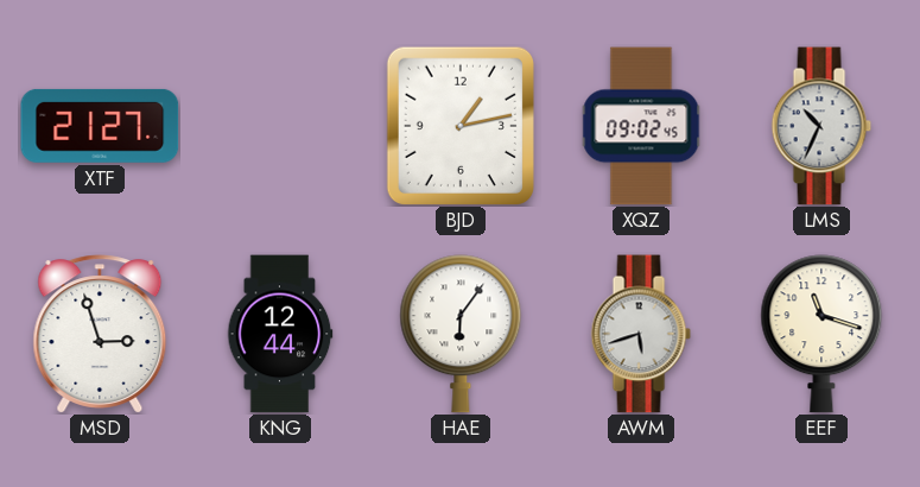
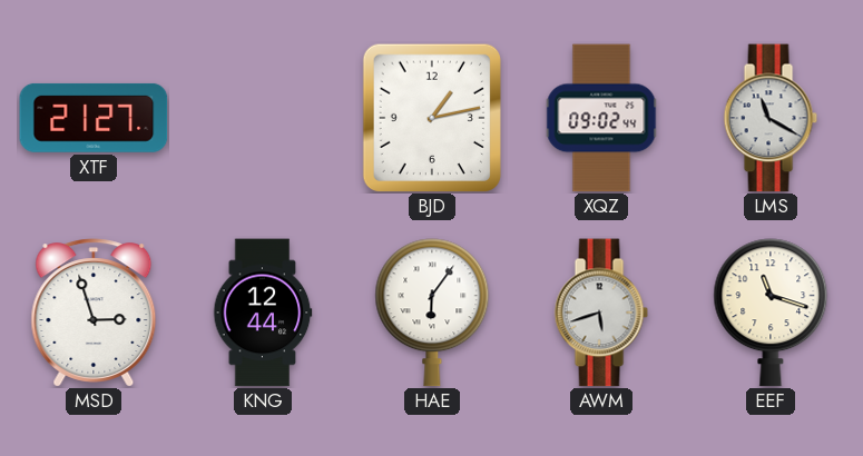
XQZ: 09:02:45 -> 09:02:44
LMS: 10:34 -> 11:20
